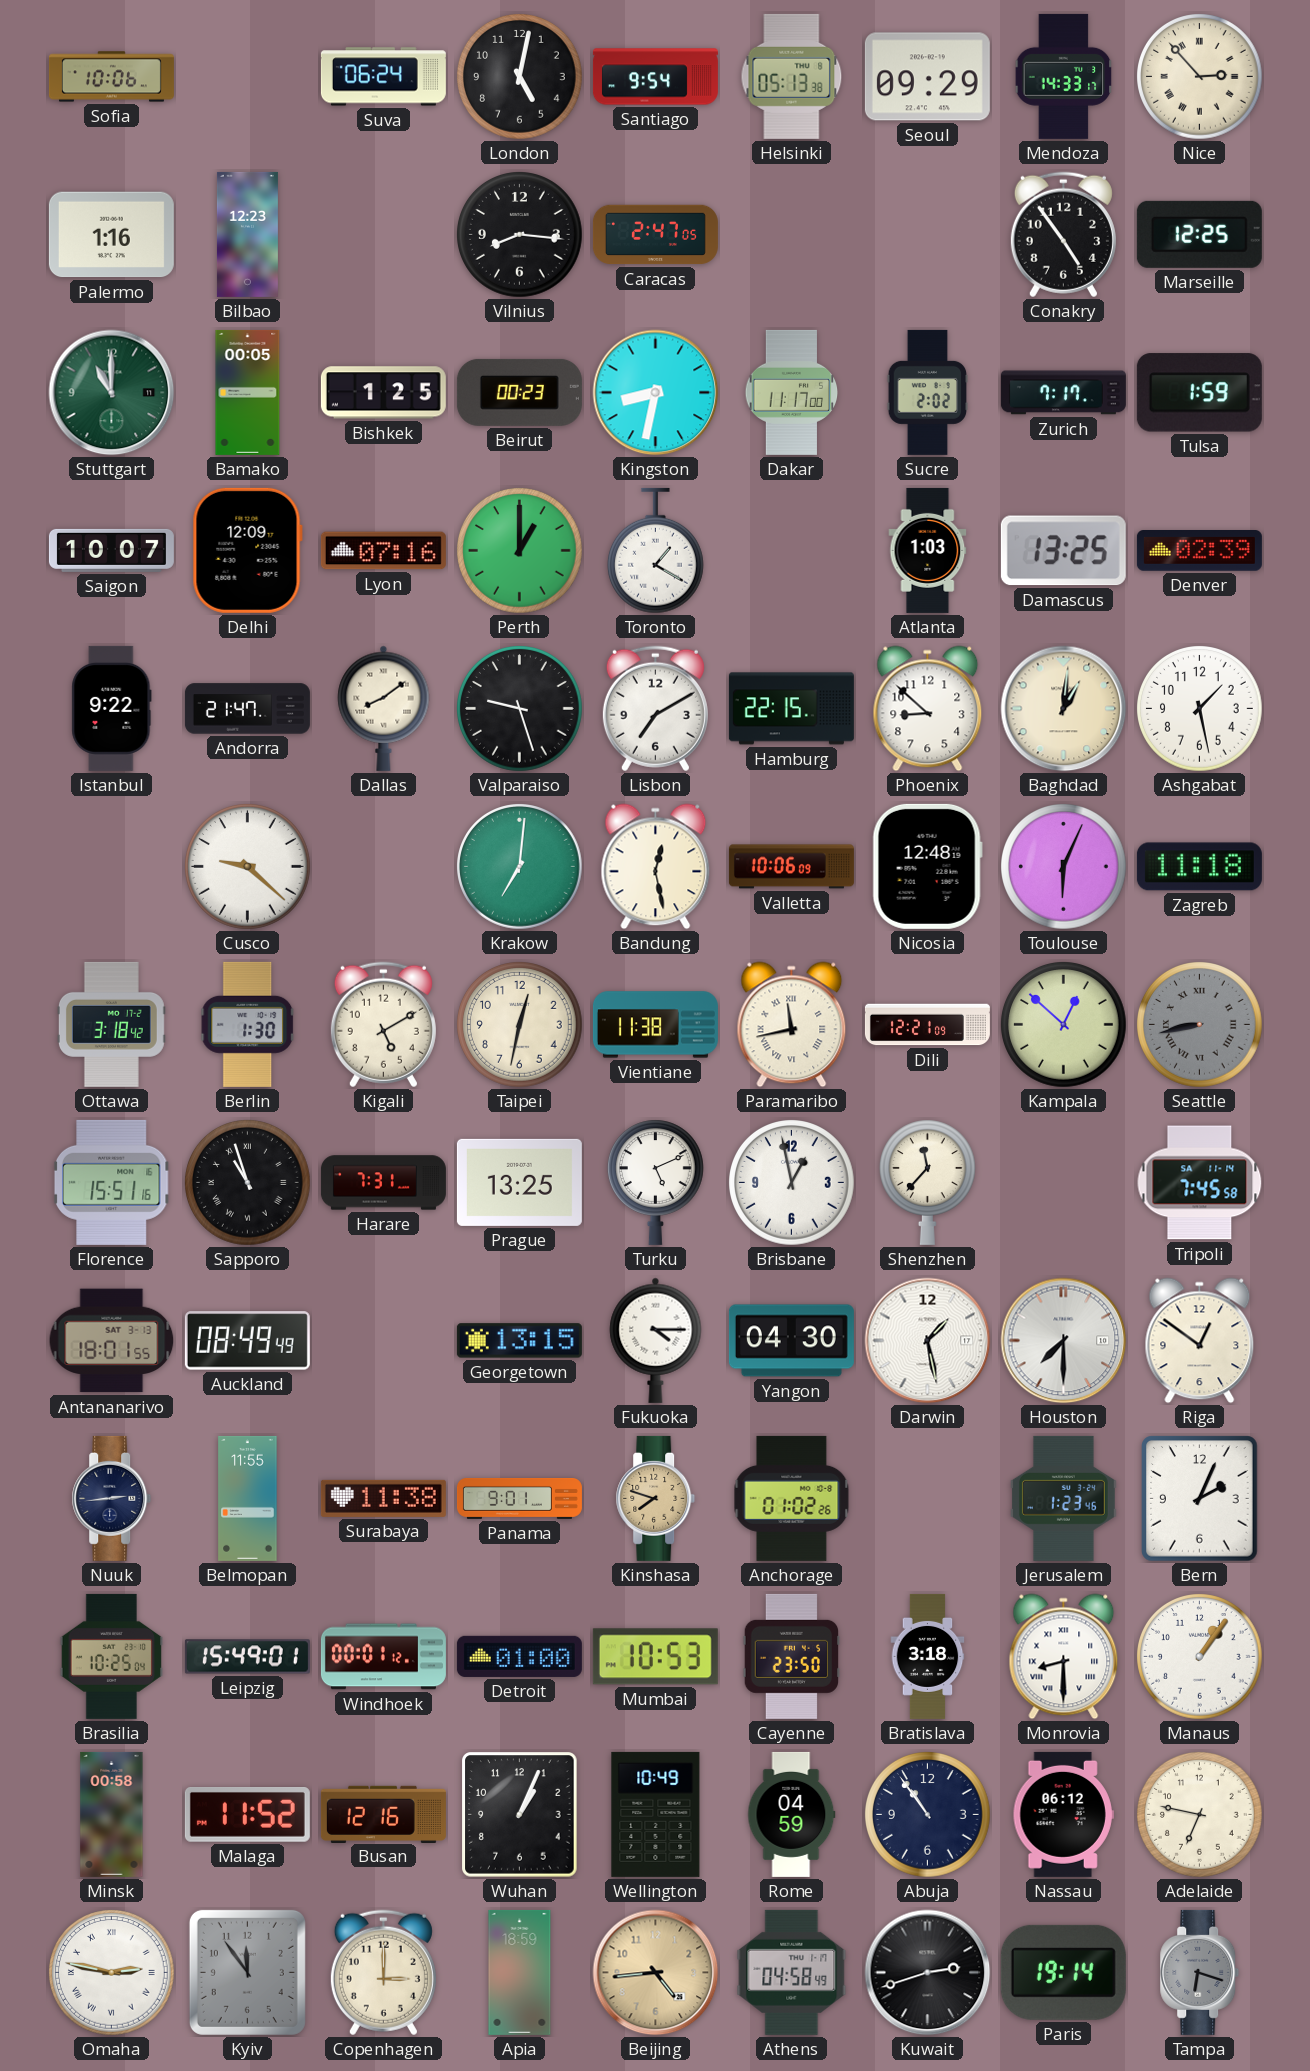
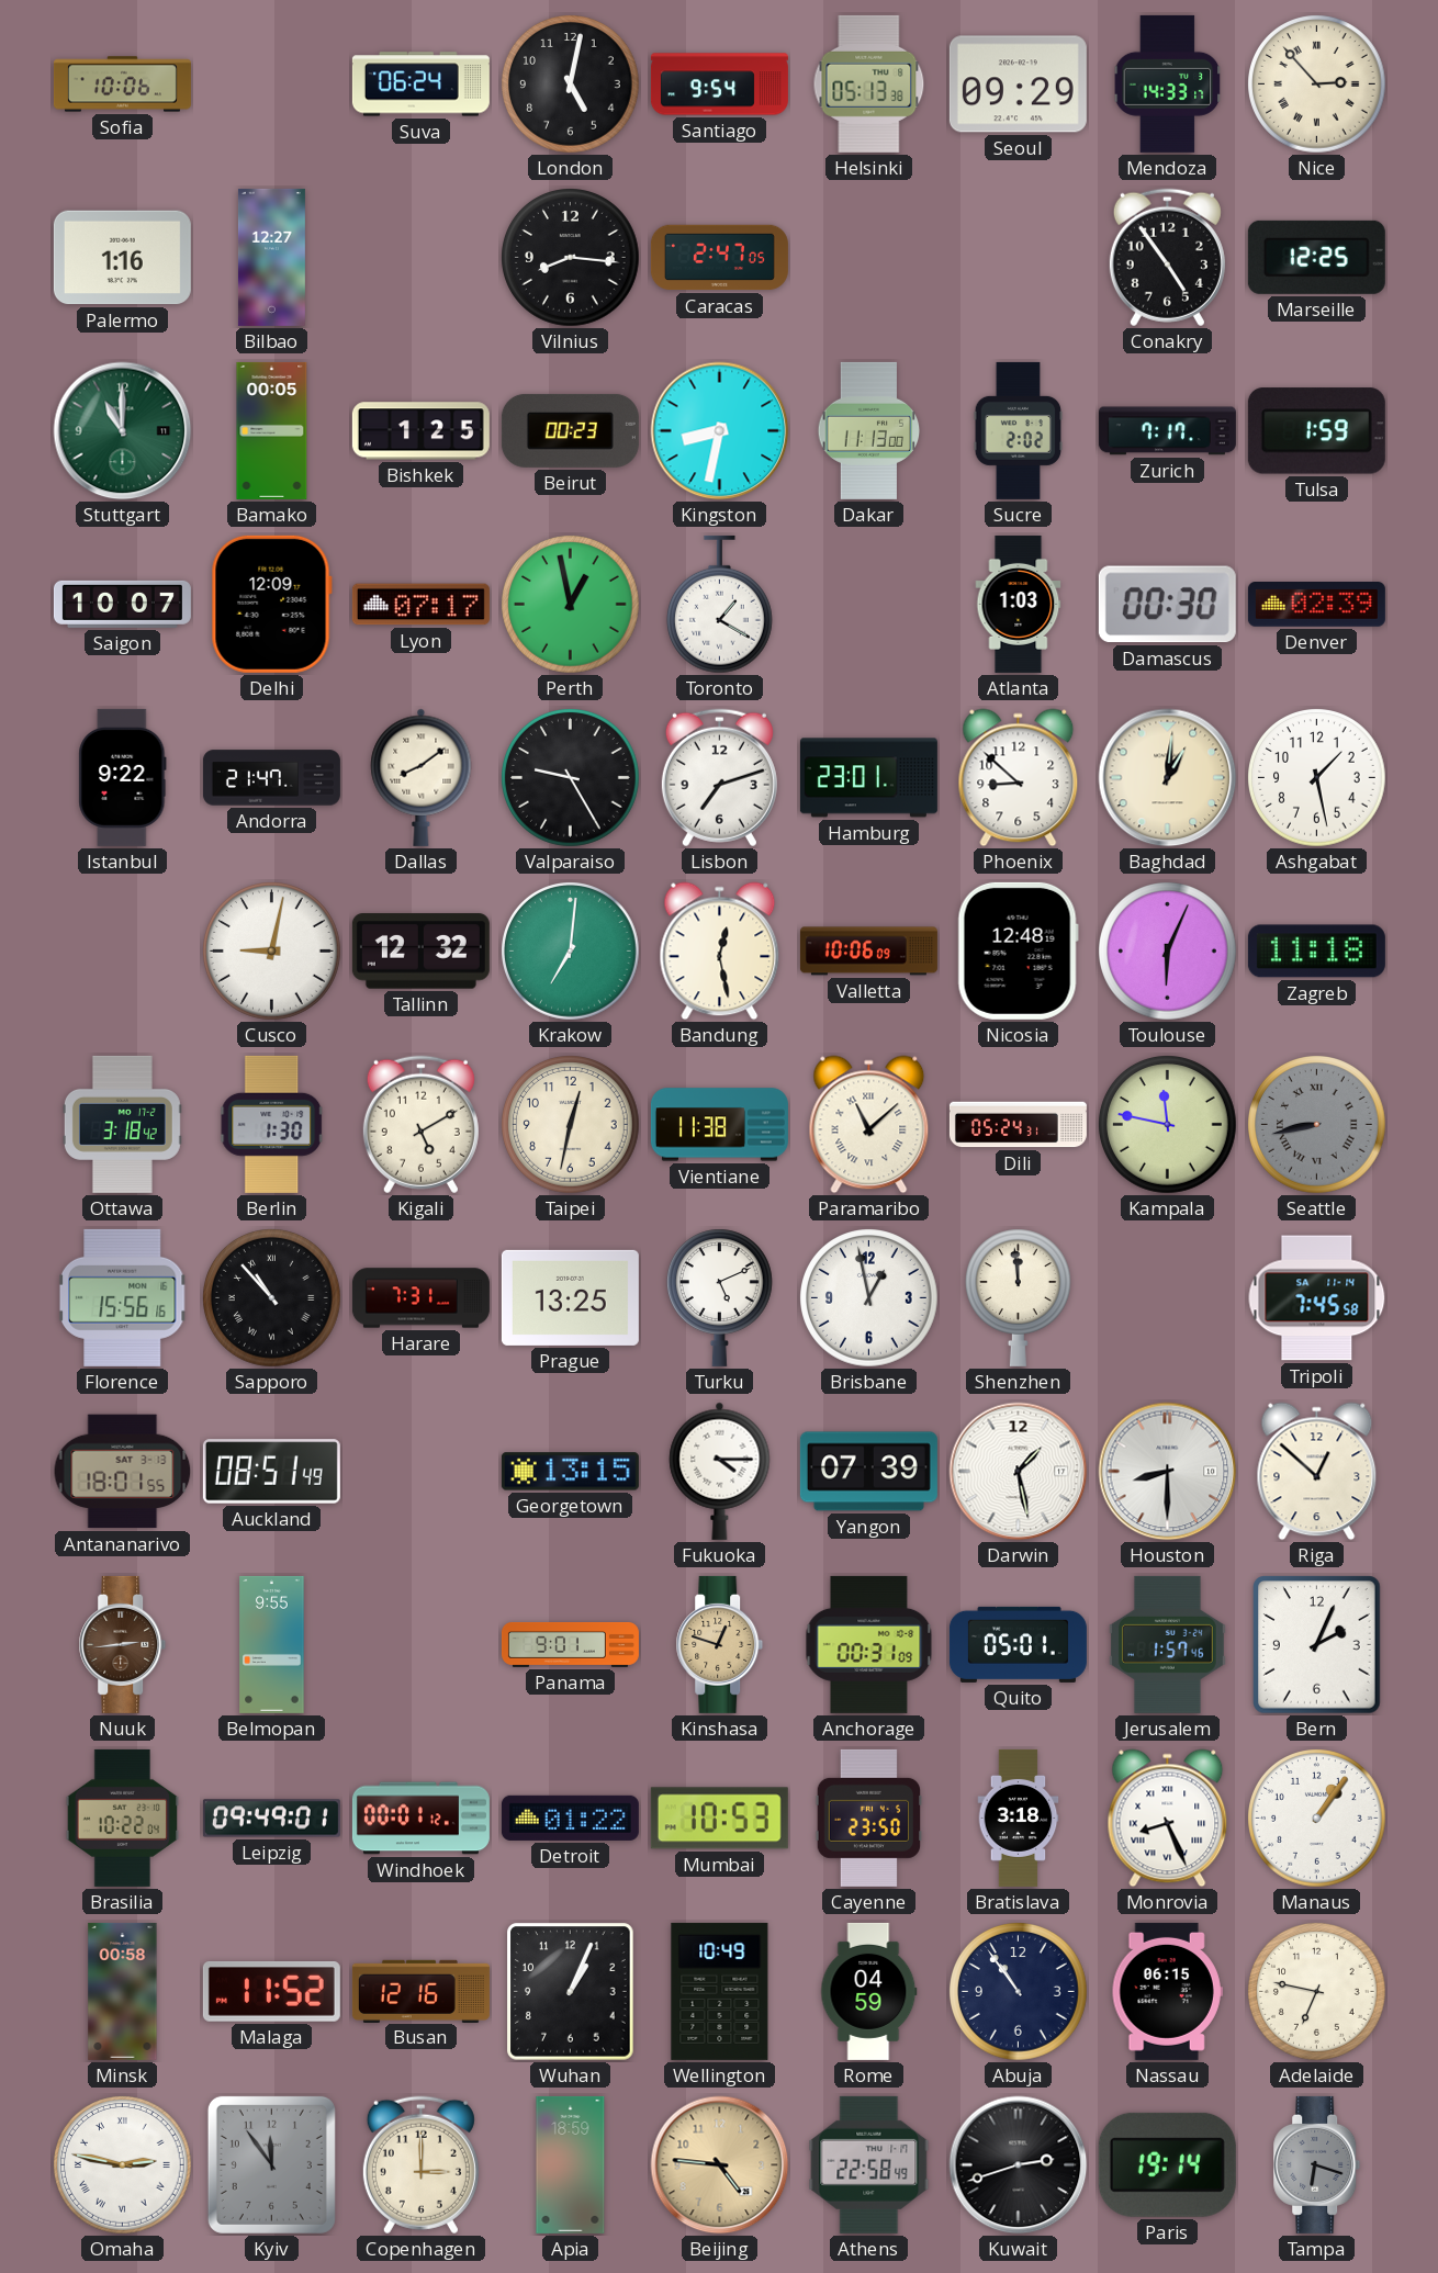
Bilbao: 12:23 -> 12:27
Dakar: 11:17 -> 11:13
Lyon: 07:16 -> 07:17
Perth: 1:00 -> 12:58
Damascus: 13:25 -> 00:30
Valparaiso: 9:27 -> 9:25
Lisbon: 7:10 -> 7:12
Hamburg: 22:15 -> 23:01
Cusco: 9:22 -> 9:02
Tallinn: none -> 12:32
Paramaribo: 11:43 -> 11:08
Dili: 12:21 -> 05:24
Kampala: 12:52 -> 11:47
Florence: 15:51 -> 15:56
Sapporo: 10:57 -> 10:53
Shenzhen: 11:37 -> 11:59
Auckland: 08:49 -> 08:51
Yangon: 04:30 -> 07:39
Houston: 7:30 -> 8:30
Riga: 12:51 -> 12:52
Nuuk dial: navy -> brown
Belmopan: 11:55 -> 9:55
Surabaya: 11:38 -> none
Kinshasa: 7:48 -> 12:48
Anchorage: 01:02 -> 00:31
Quito: none -> 05:01
Jerusalem: 1:23 -> 1:57
Brasilia: 10:25 -> 10:22
Leipzig: 15:49 -> 09:49
Detroit: 01:00 -> 01:22
Monrovia: 8:30 -> 8:26
Nassau: 06:12 -> 06:15
Beijing: 4:44 -> 4:46
Athens: 04:58 -> 22:58
